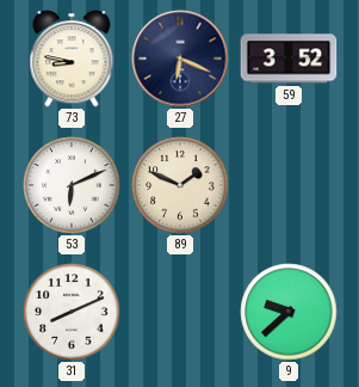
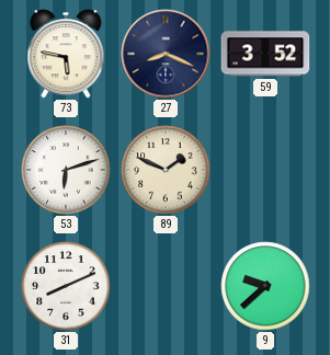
73: 8:47 -> 5:47
27: 6:19 -> 8:19
53: 6:11 -> 6:12
